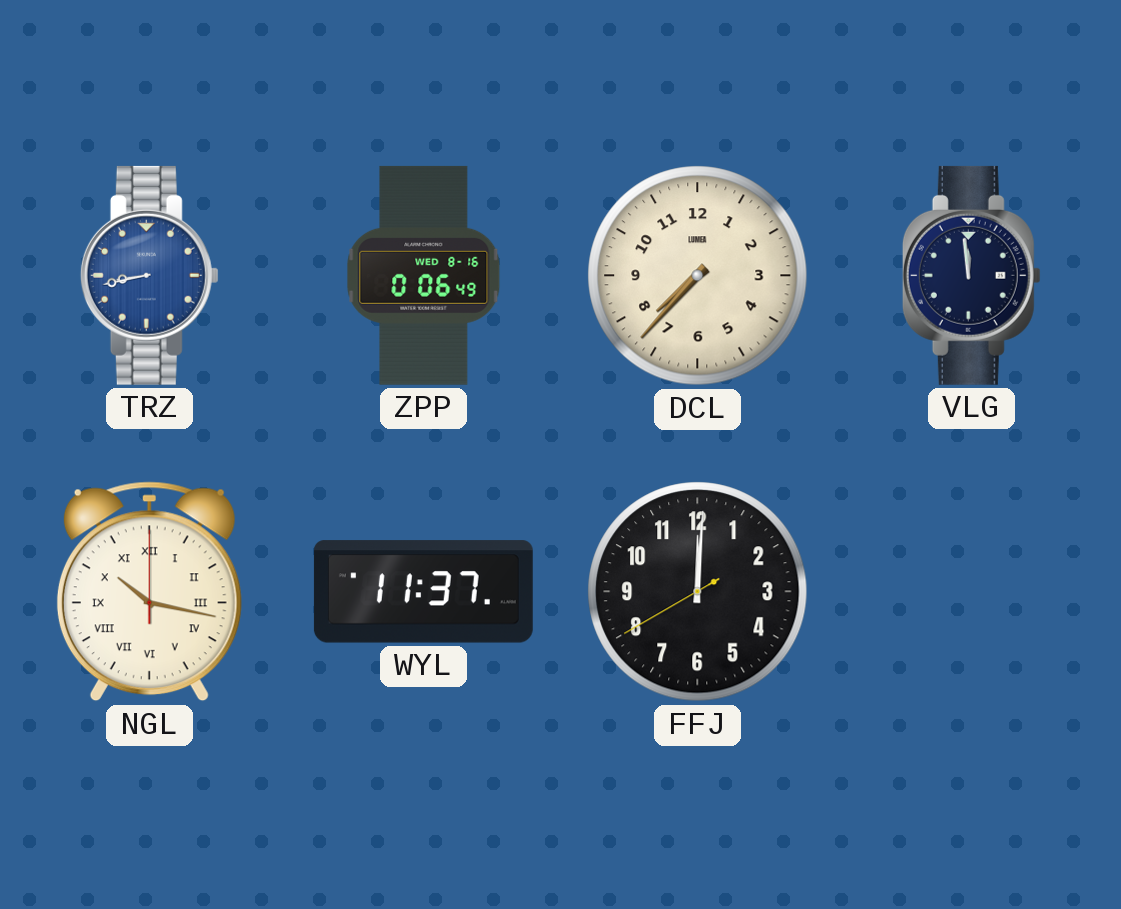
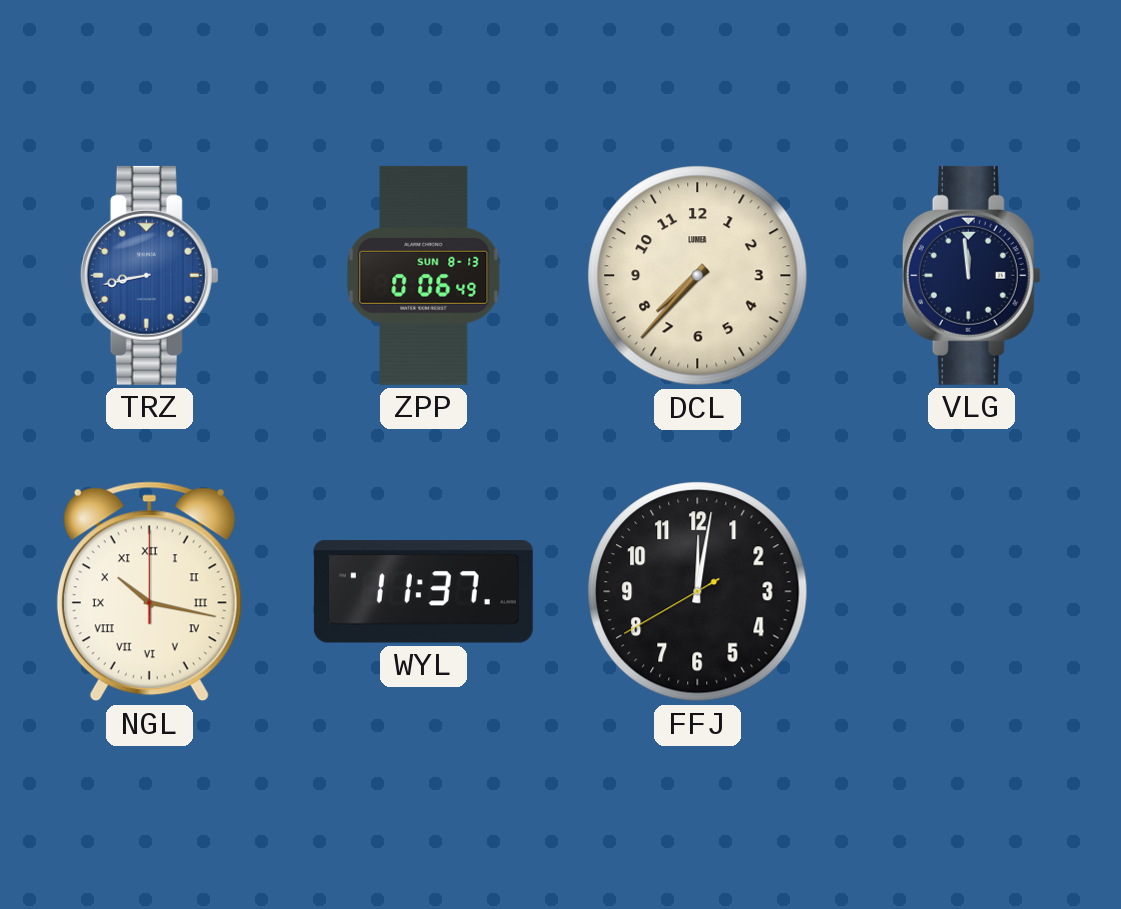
ZPP date: WED 8-16 -> SUN 8-13
FFJ: 12:00 -> 12:01
